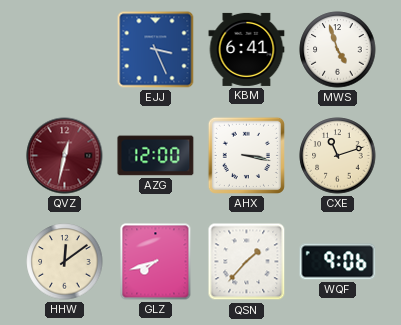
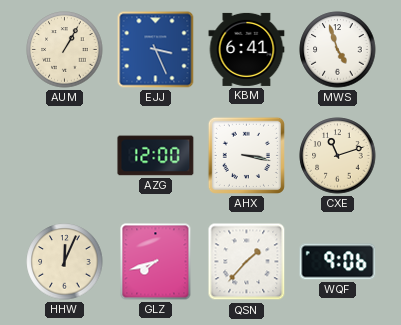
AUM: none -> 1:05
QVZ: 12:32 -> none
HHW: 12:09 -> 12:04
